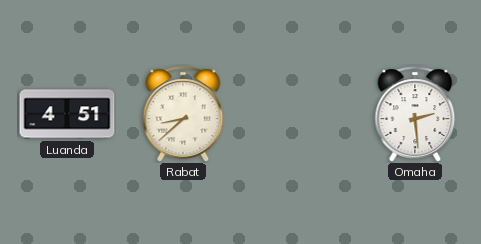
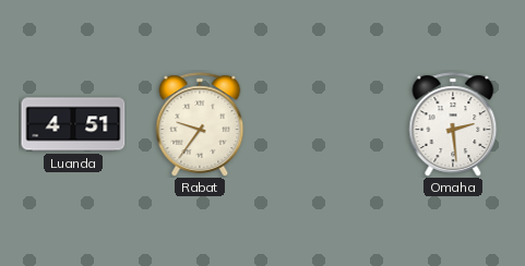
Rabat: 8:38 -> 9:36
